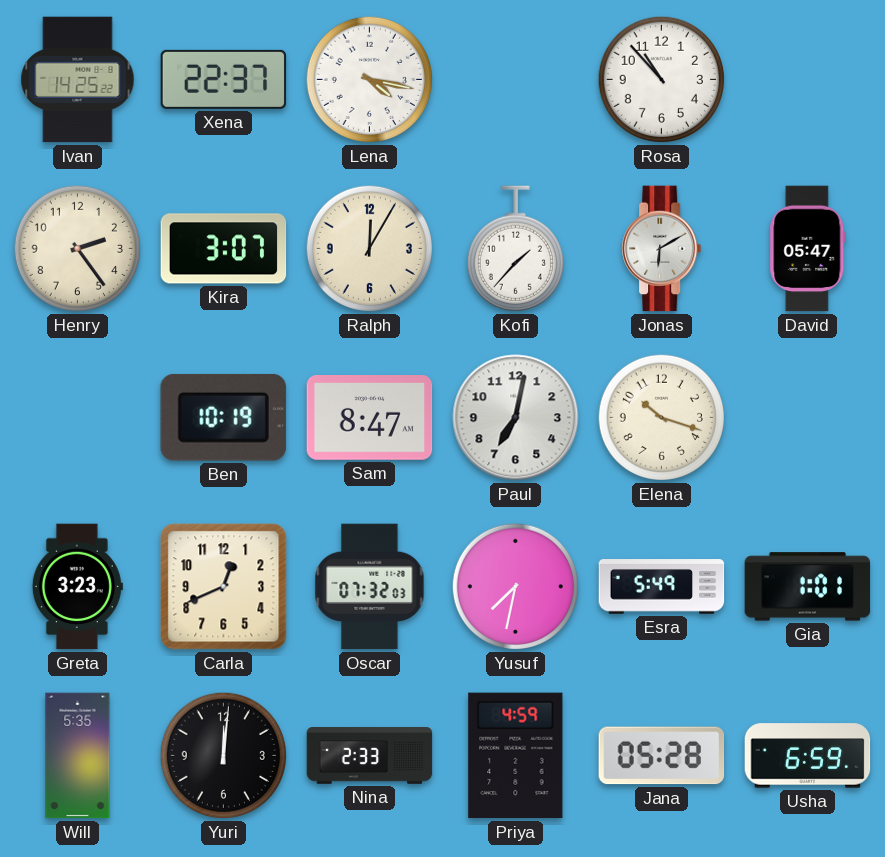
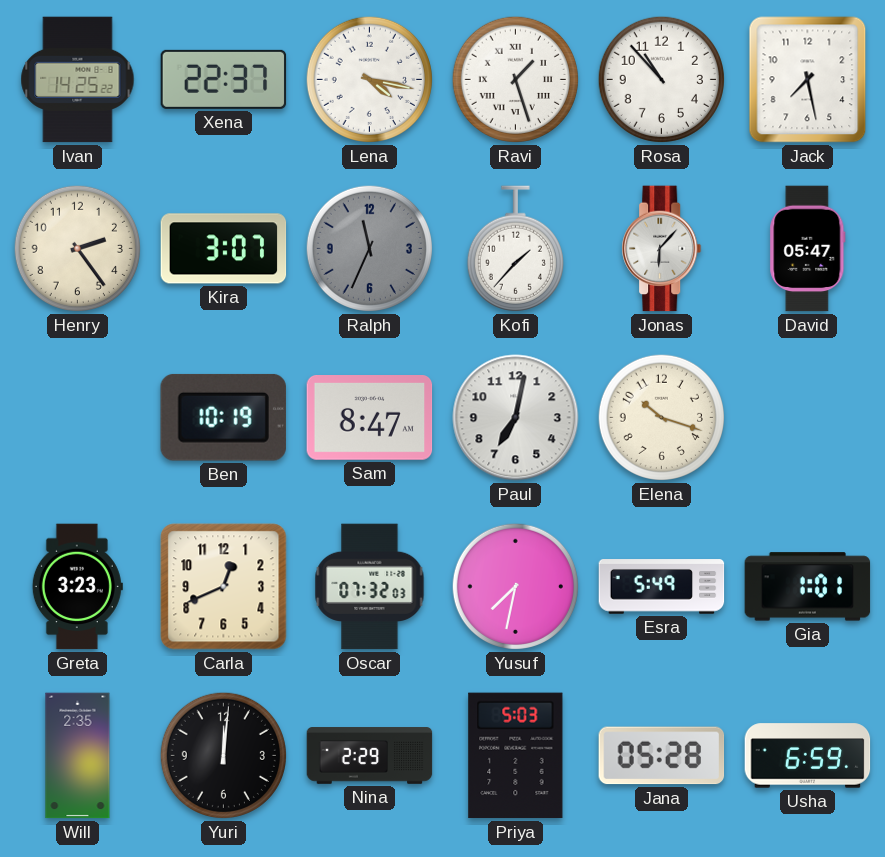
Ravi: none -> 1:27
Jack: none -> 7:28
Ralph: 12:05 -> 11:34
Ralph dial: cream -> grey
Jonas: 6:10 -> 6:07
Will: 5:35 -> 2:35
Nina: 2:33 -> 2:29
Priya: 4:59 -> 5:03
